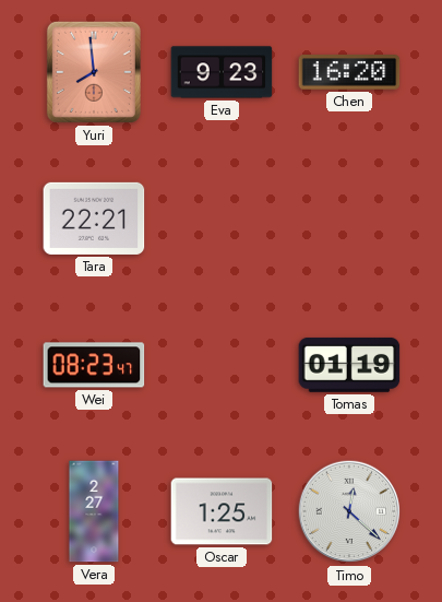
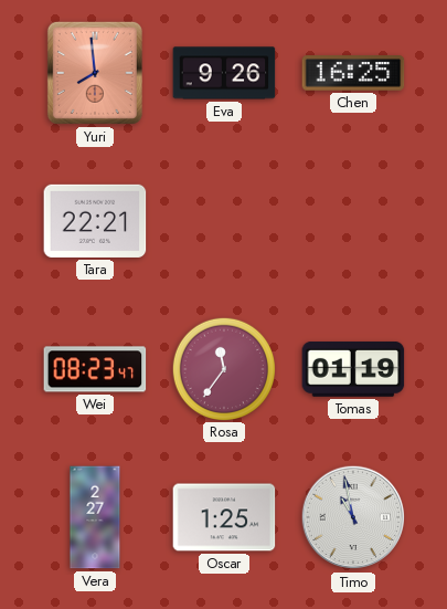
Eva: 9:23 -> 9:26
Chen: 16:20 -> 16:25
Rosa: none -> 11:36
Timo: 12:22 -> 10:58
